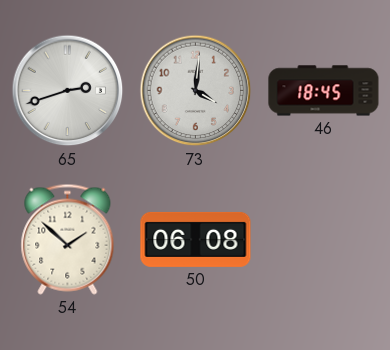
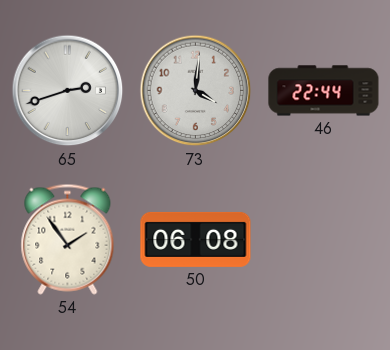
46: 18:45 -> 22:44
54: 1:52 -> 1:54
